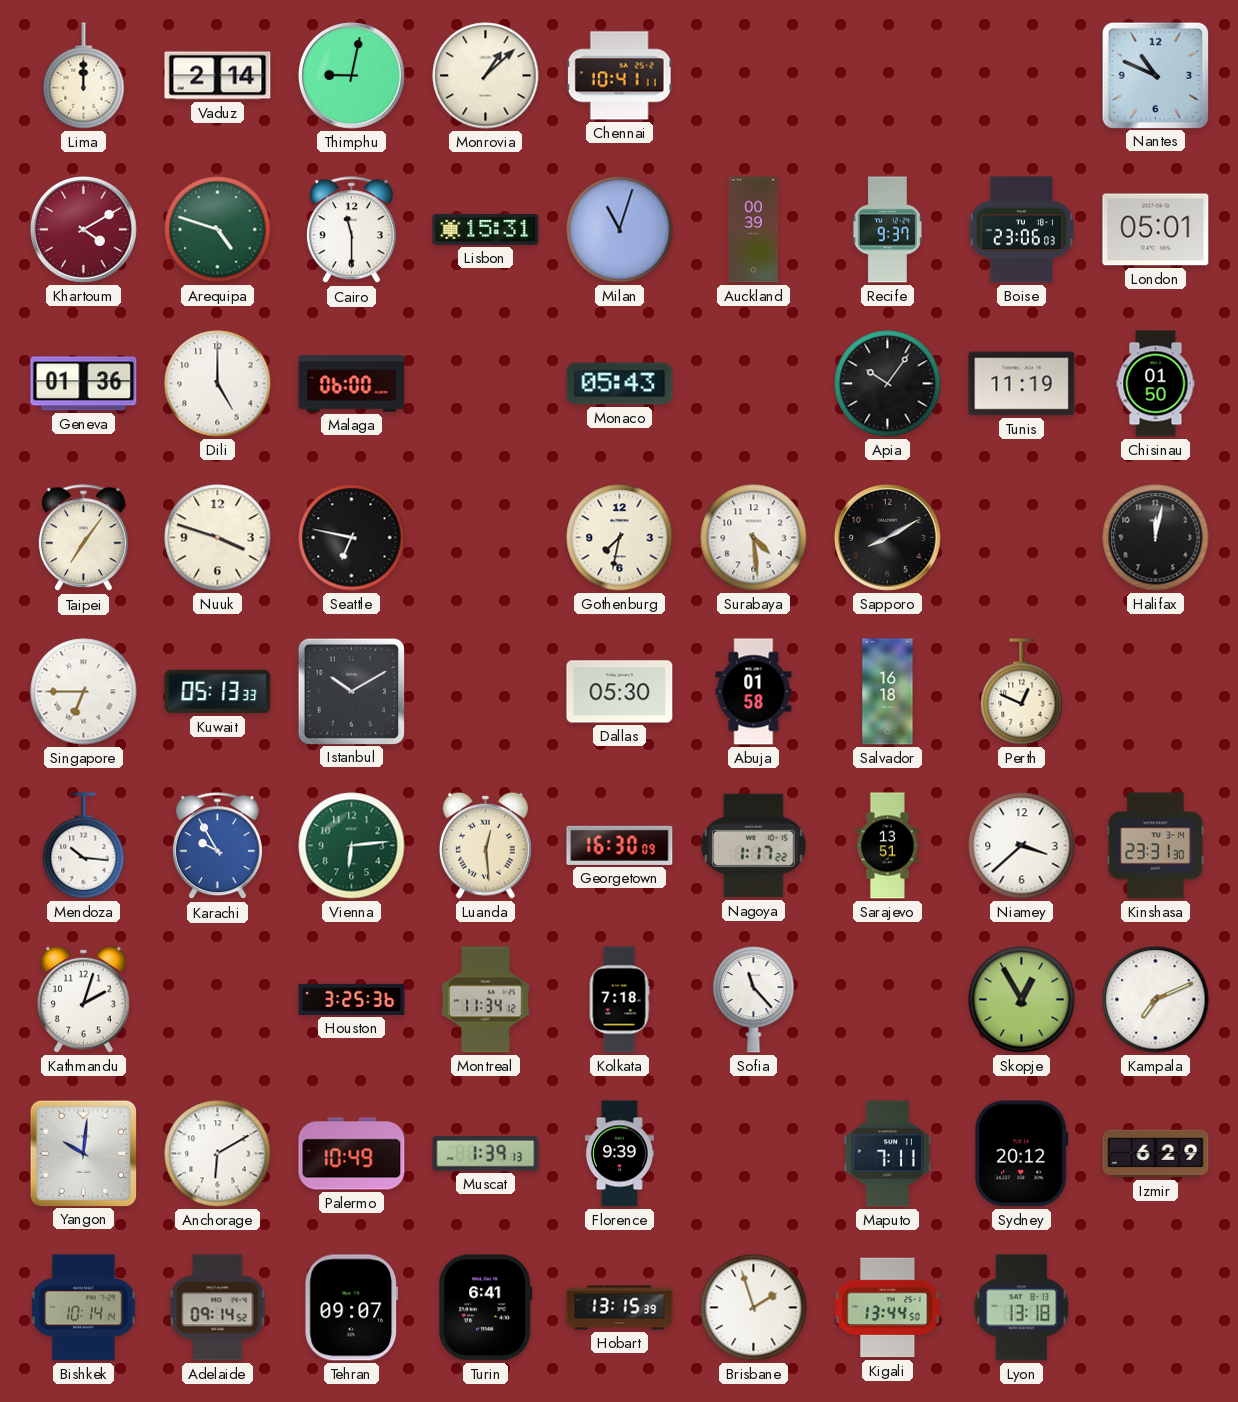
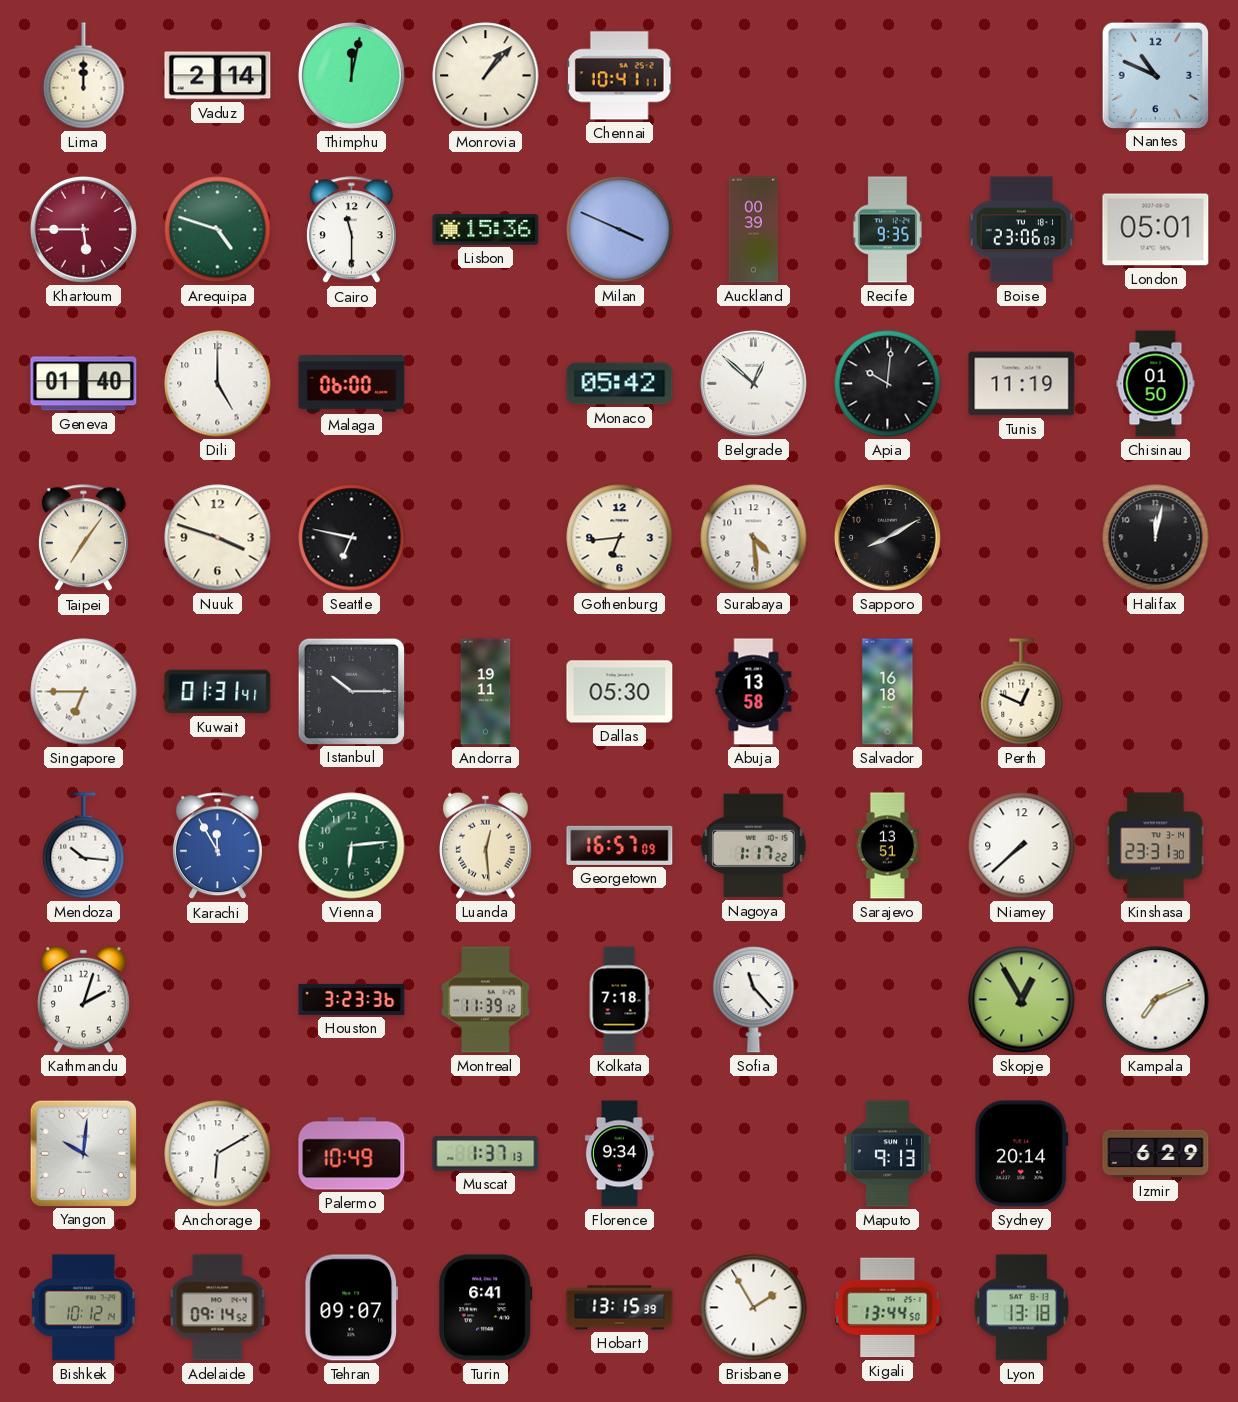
Thimphu: 9:02 -> 12:02
Monrovia: 1:08 -> 1:07
Khartoum: 4:10 -> 5:45
Lisbon: 15:31 -> 15:36
Milan: 11:03 -> 3:49
Recife: 9:37 -> 9:35
Geneva: 01:36 -> 01:40
Monaco: 05:43 -> 05:42
Belgrade: none -> 12:52
Apia: 10:06 -> 10:01
Gothenburg: 7:32 -> 6:44
Kuwait: 05:13 -> 01:31
Istanbul: 10:10 -> 10:15
Andorra: none -> 19:11
Abuja: 01:58 -> 13:58
Karachi: 9:55 -> 11:55
Georgetown: 16:30 -> 16:57
Niamey: 3:38 -> 7:38
Houston: 3:25 -> 3:23
Montreal: 11:34 -> 11:39
Muscat: 1:39 -> 1:37
Florence: 9:39 -> 9:34
Maputo: 7:11 -> 9:13
Sydney: 20:12 -> 20:14
Bishkek: 10:14 -> 10:12
Brisbane: 1:57 -> 1:55
